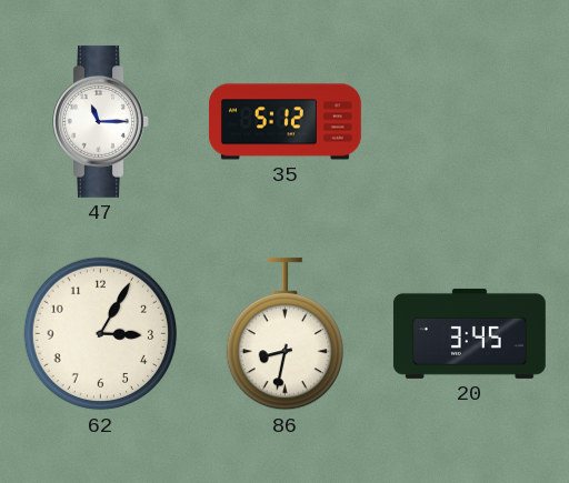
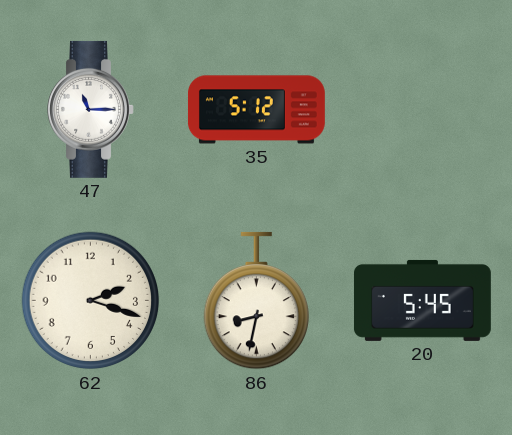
62: 3:05 -> 2:18
20: 3:45 -> 5:45
